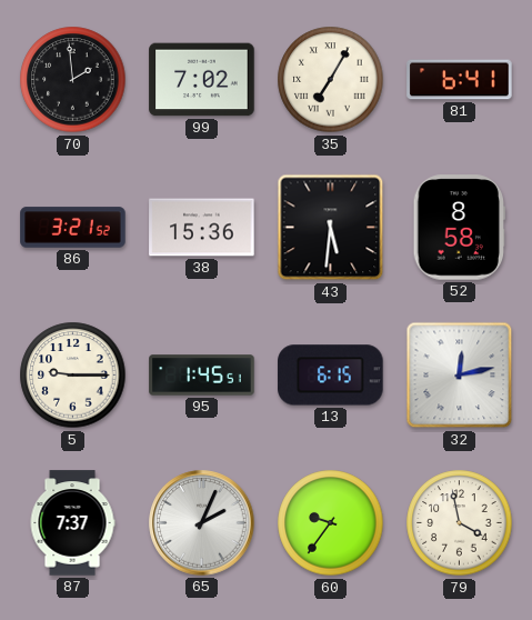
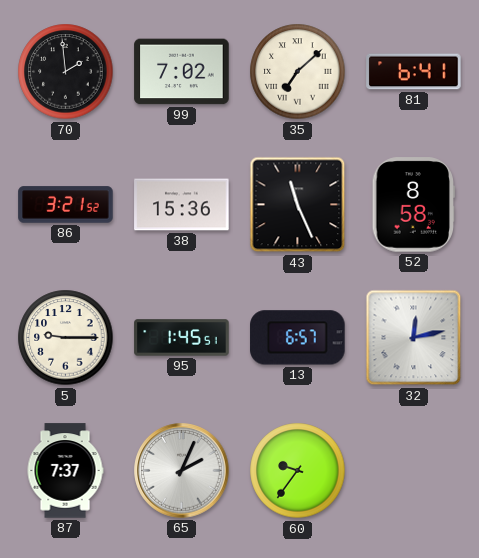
35: 7:05 -> 7:08
43: 5:31 -> 11:26
13: 6:15 -> 6:57
79: 3:58 -> none
